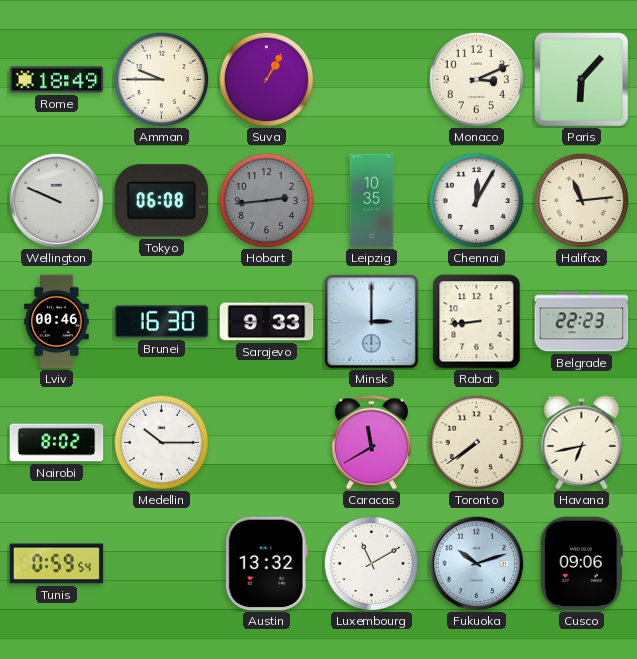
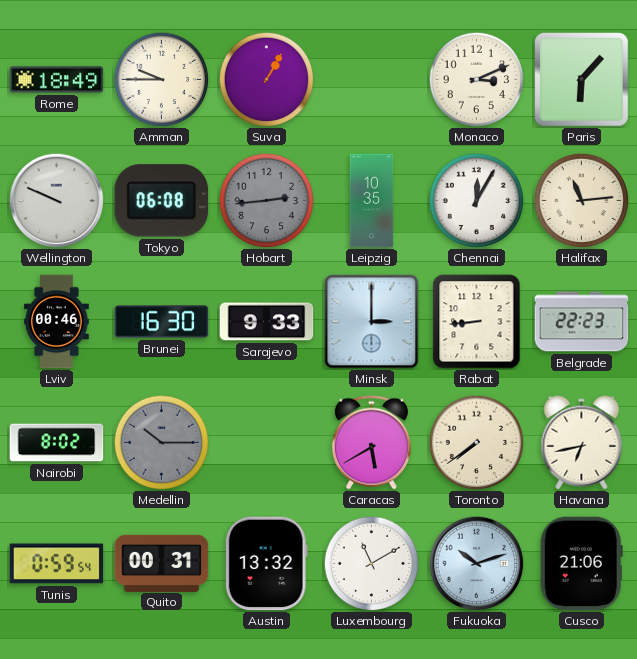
Medellin dial: white -> grey
Caracas: 11:40 -> 5:40
Quito: none -> 00:31
Cusco: 09:06 -> 21:06
